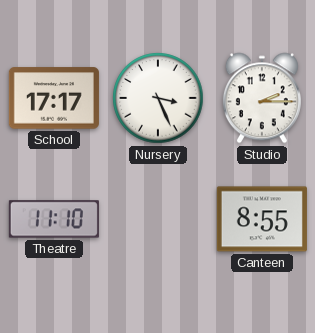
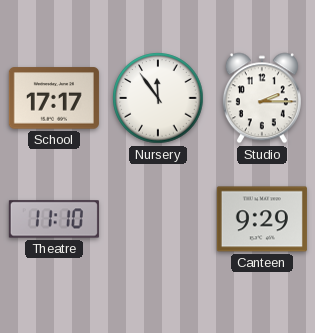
Nursery: 3:26 -> 11:54
Canteen: 8:55 -> 9:29
